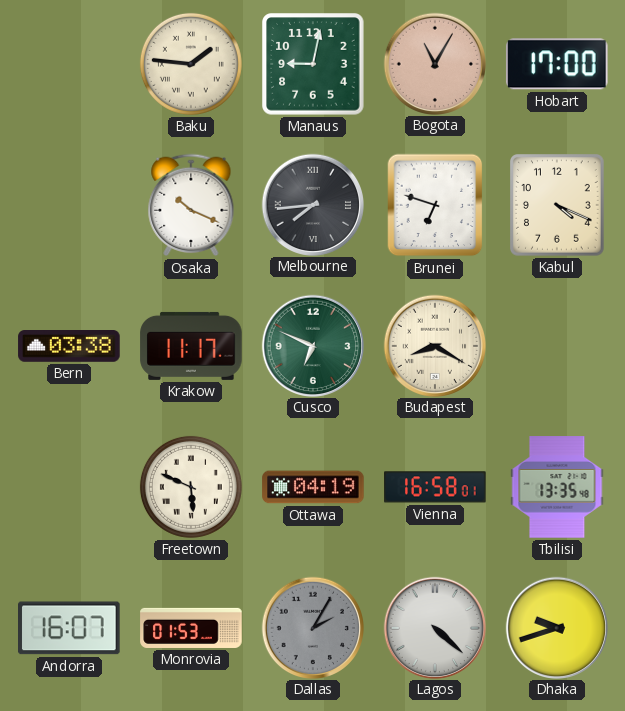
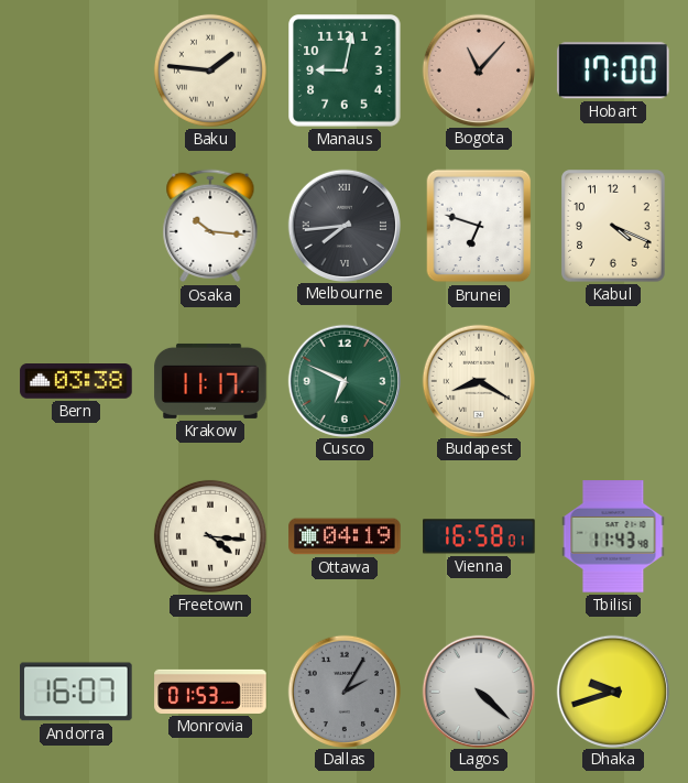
Bogota: 11:05 -> 11:07
Osaka: 10:19 -> 10:16
Freetown: 5:49 -> 4:16
Tbilisi: 13:35 -> 11:43
